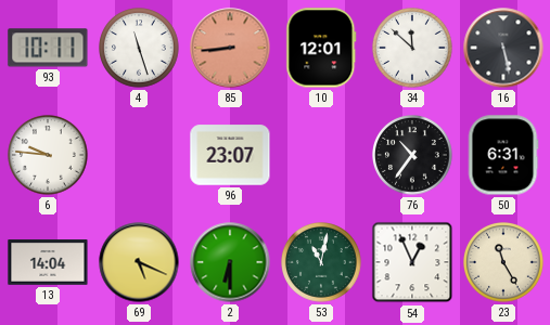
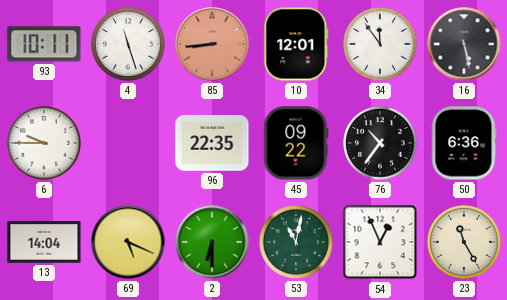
34: 11:52 -> 11:54
6: 9:46 -> 9:45
96: 23:07 -> 22:35
45: none -> 09:22
50: 6:31 -> 6:36
